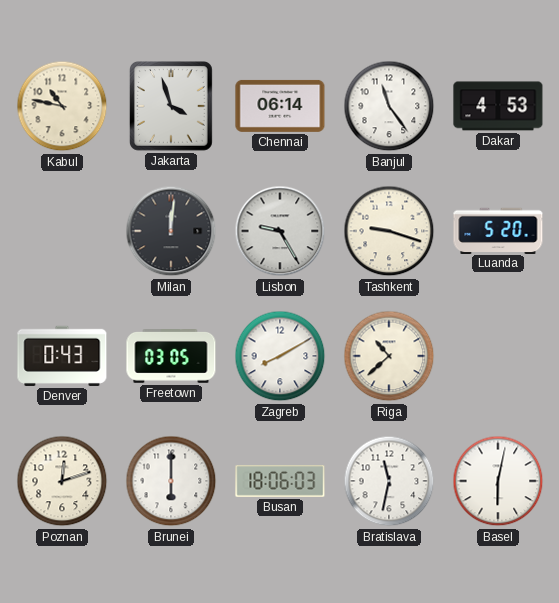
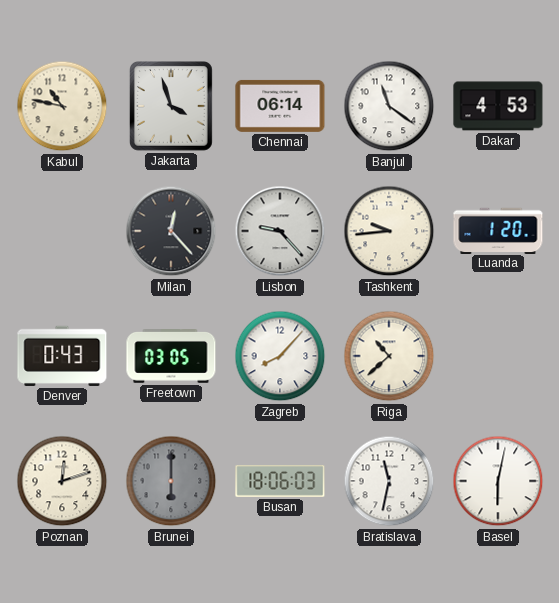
Banjul: 11:24 -> 11:21
Milan: 12:01 -> 12:23
Lisbon: 9:25 -> 9:23
Tashkent: 9:18 -> 9:44
Luanda: 5:20 -> 1:20
Zagreb: 8:10 -> 8:07
Brunei dial: white -> grey
